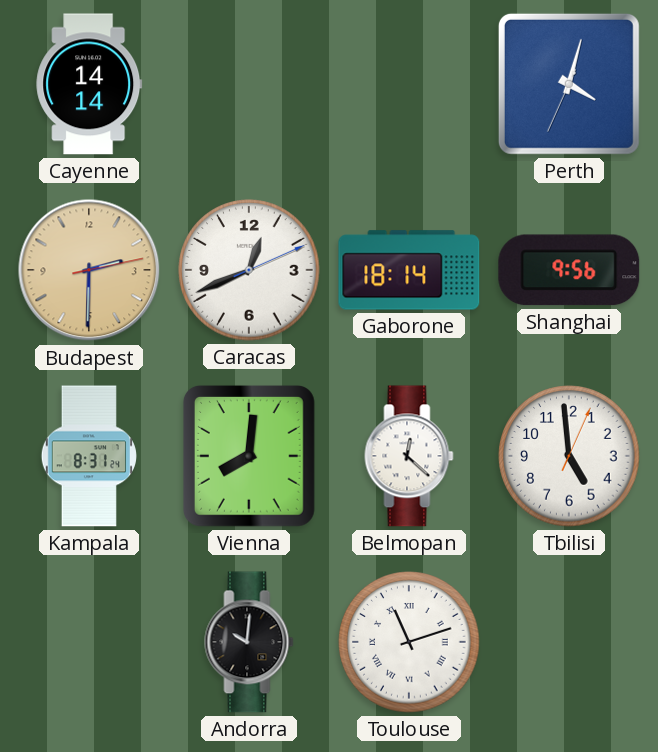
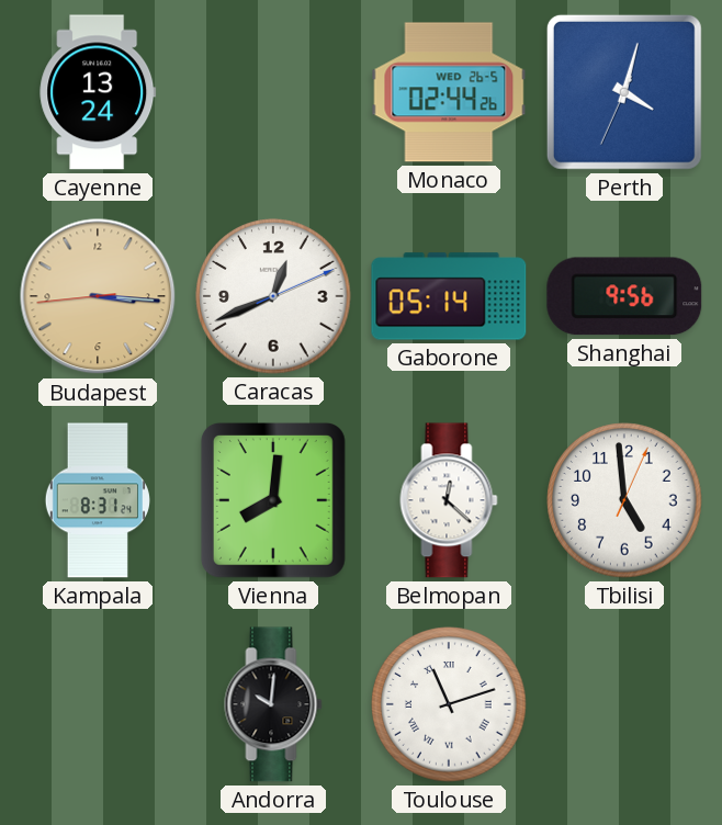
Cayenne: 14:14 -> 13:24
Monaco: none -> 02:44
Budapest: 2:30 -> 3:15
Gaborone: 18:14 -> 05:14
